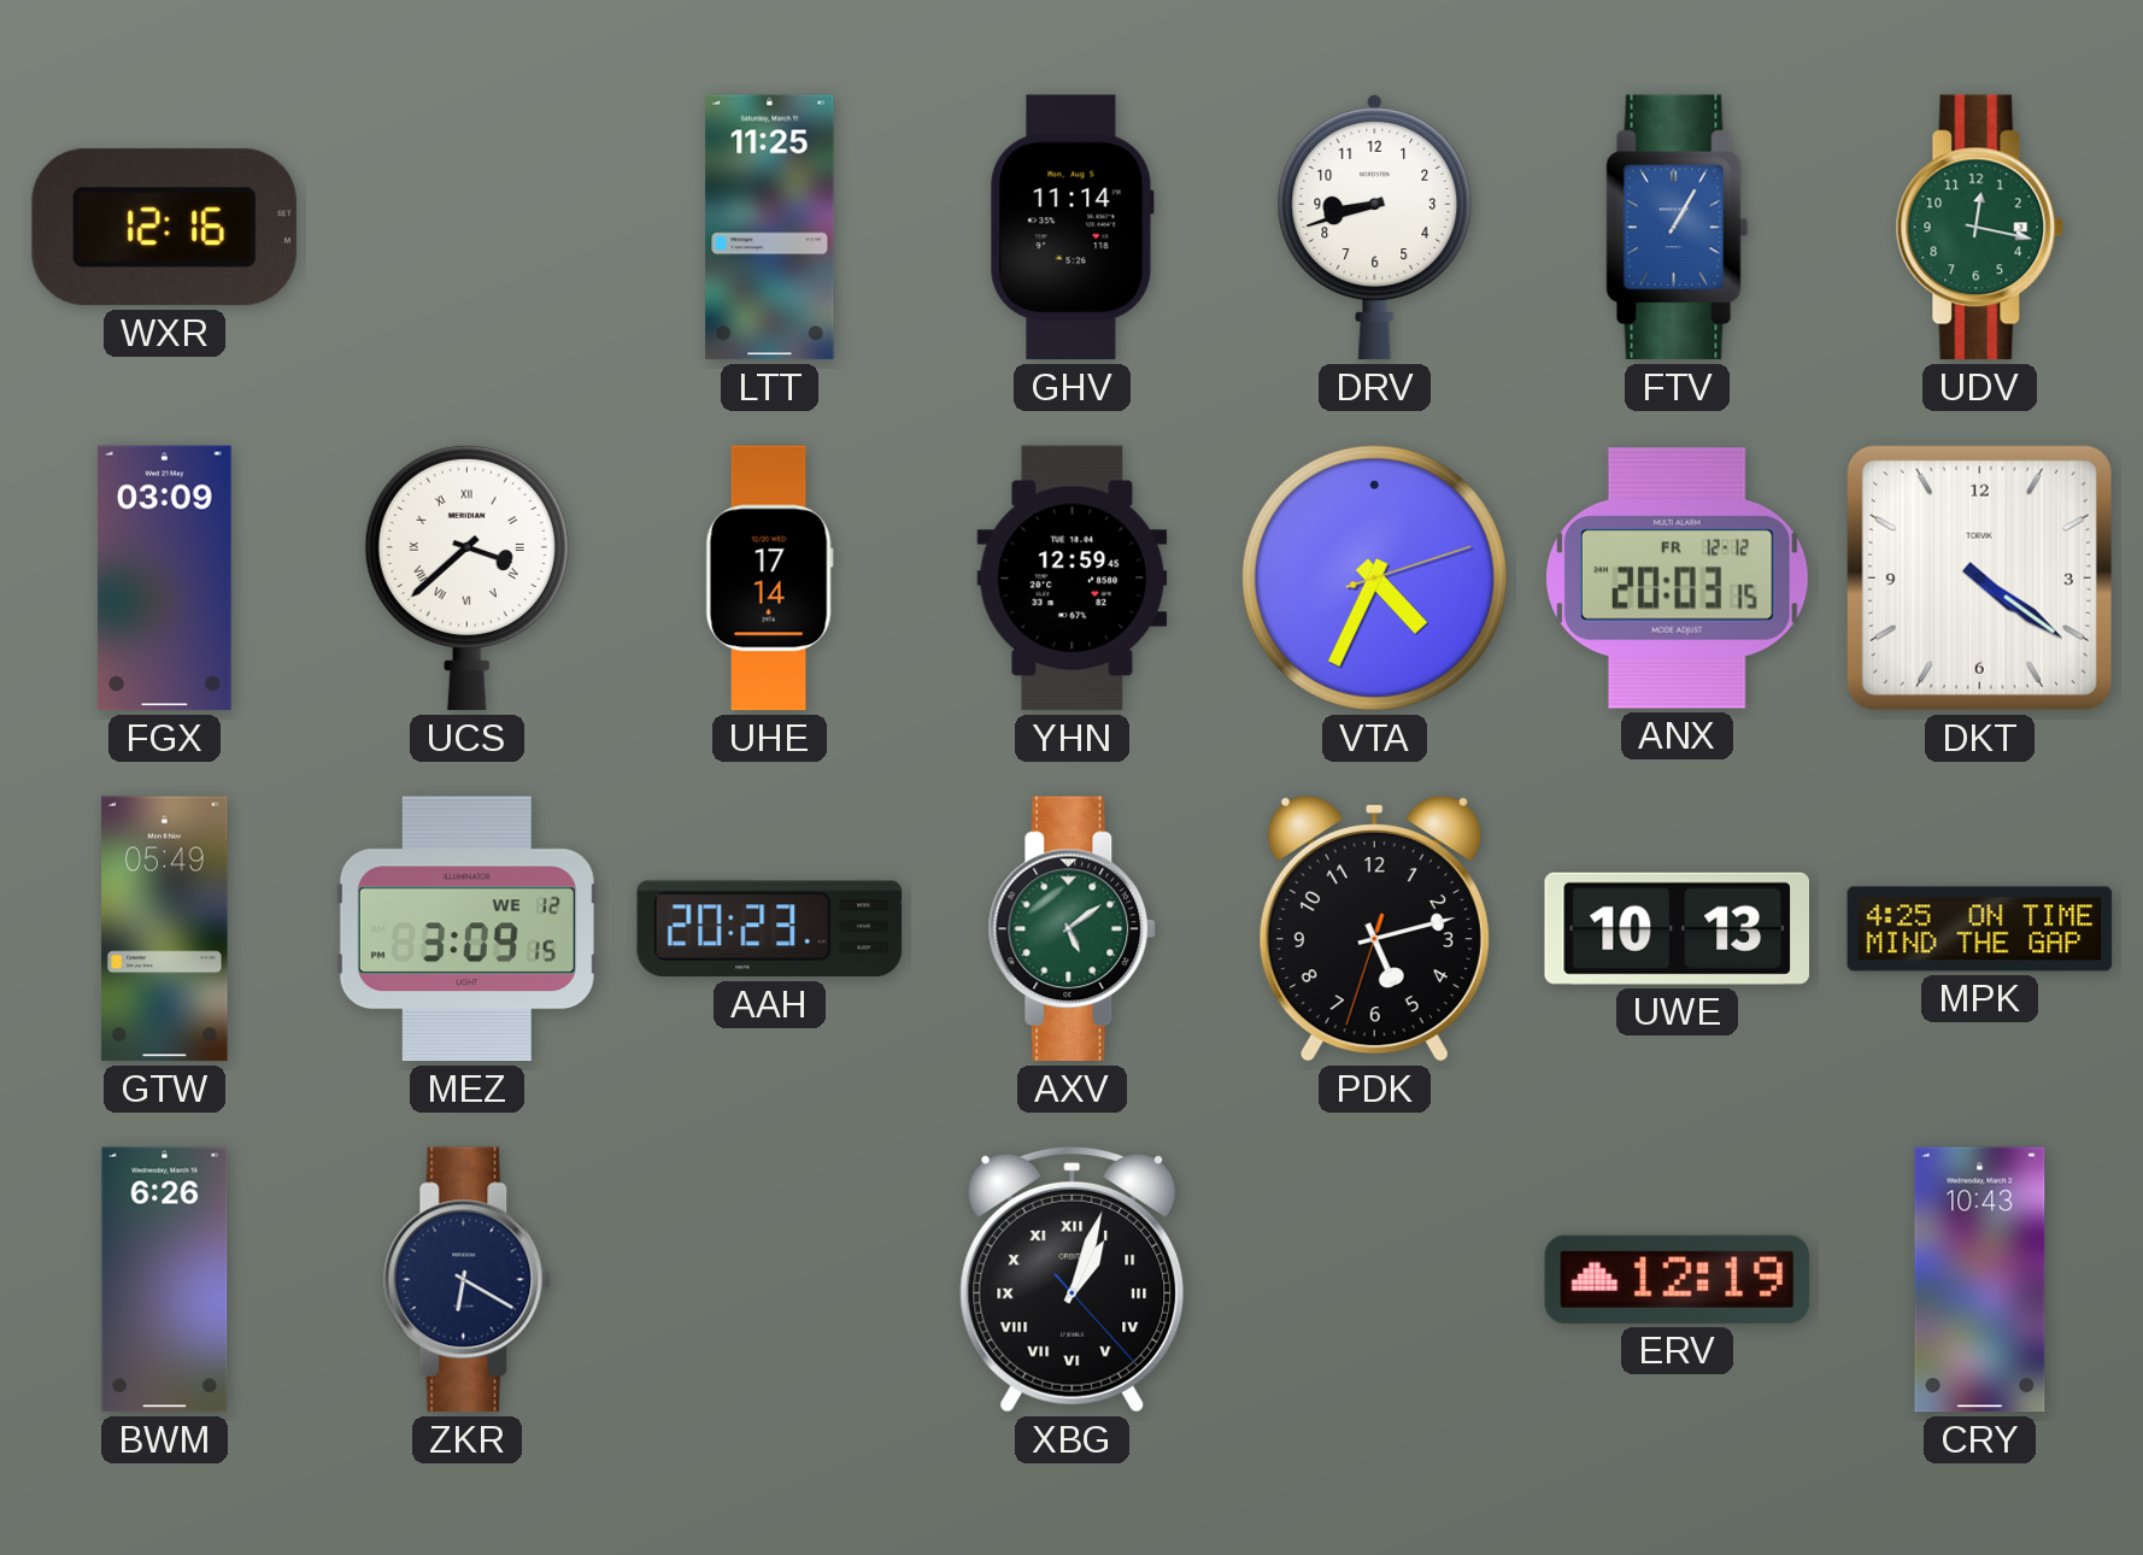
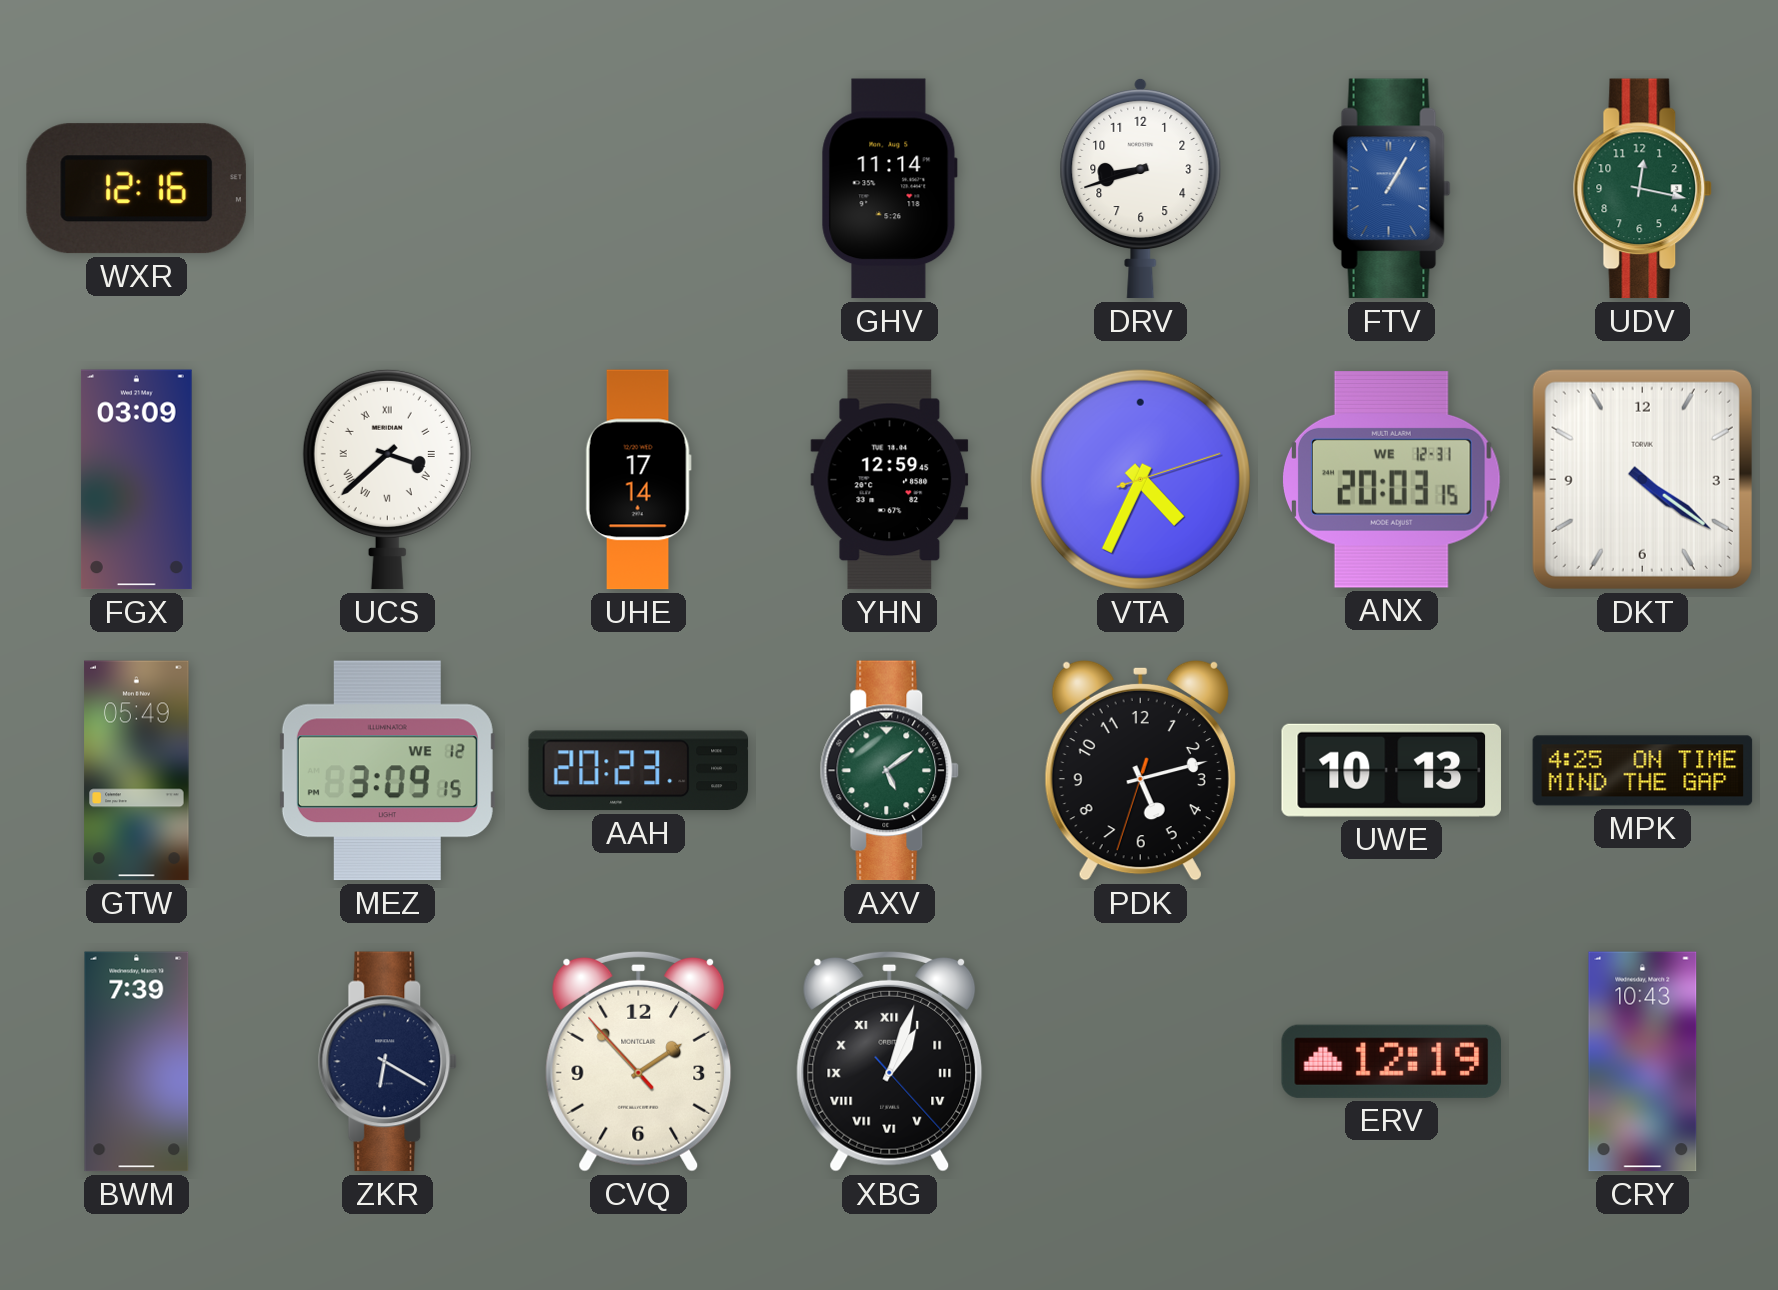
LTT: 11:25 -> none
ANX date: FR 12-12 -> WE 12-31
BWM: 6:26 -> 7:39
CVQ: none -> 1:52
